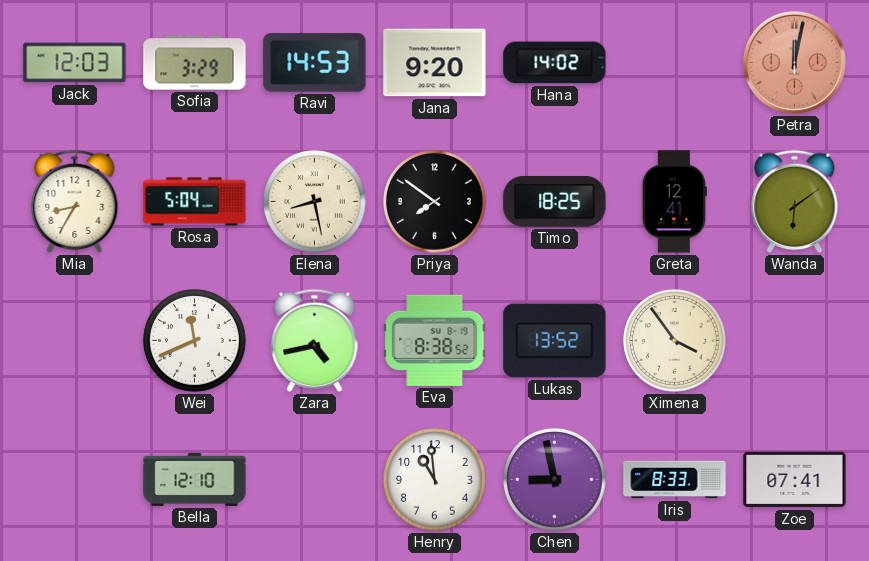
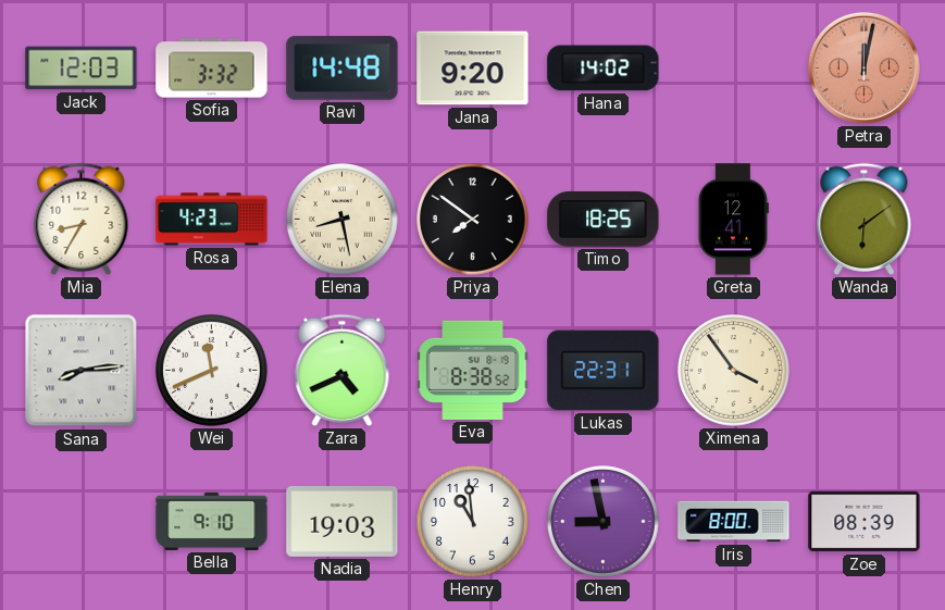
Sofia: 3:29 -> 3:32
Ravi: 14:53 -> 14:48
Rosa: 5:04 -> 4:23
Sana: none -> 8:14
Zara: 4:43 -> 4:41
Lukas: 13:52 -> 22:31
Bella: 12:10 -> 9:10
Nadia: none -> 19:03
Iris: 8:33 -> 8:00
Zoe: 07:41 -> 08:39
